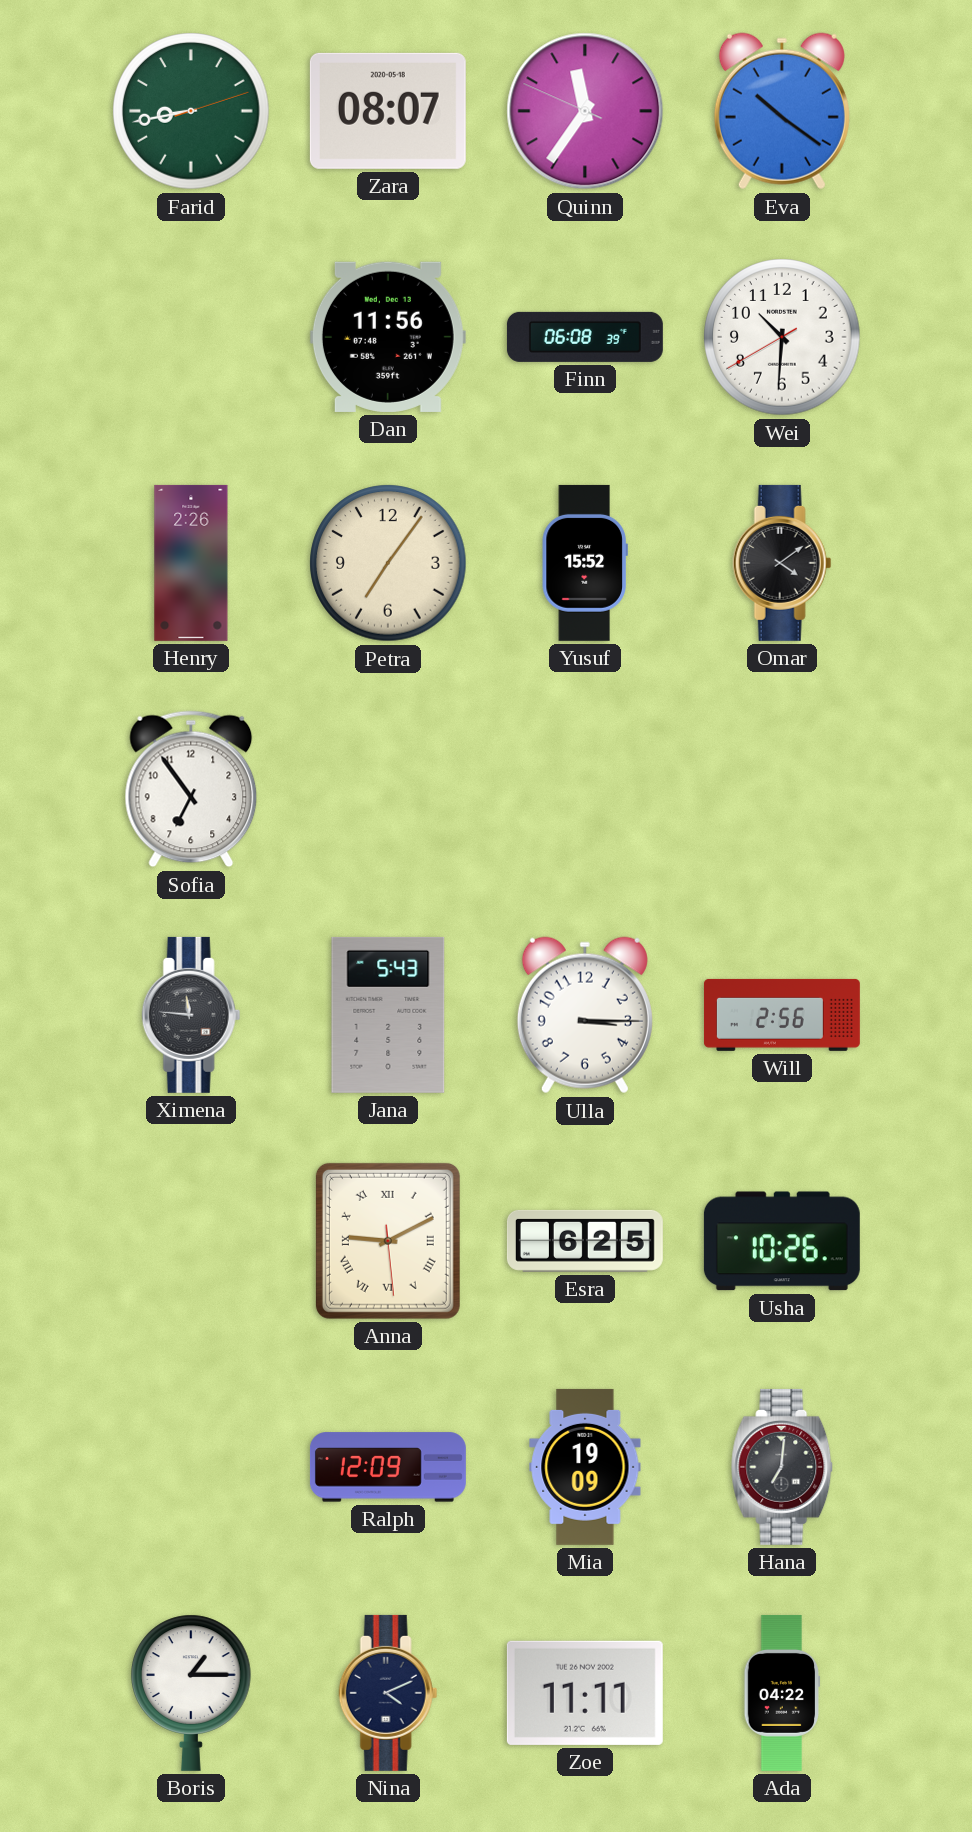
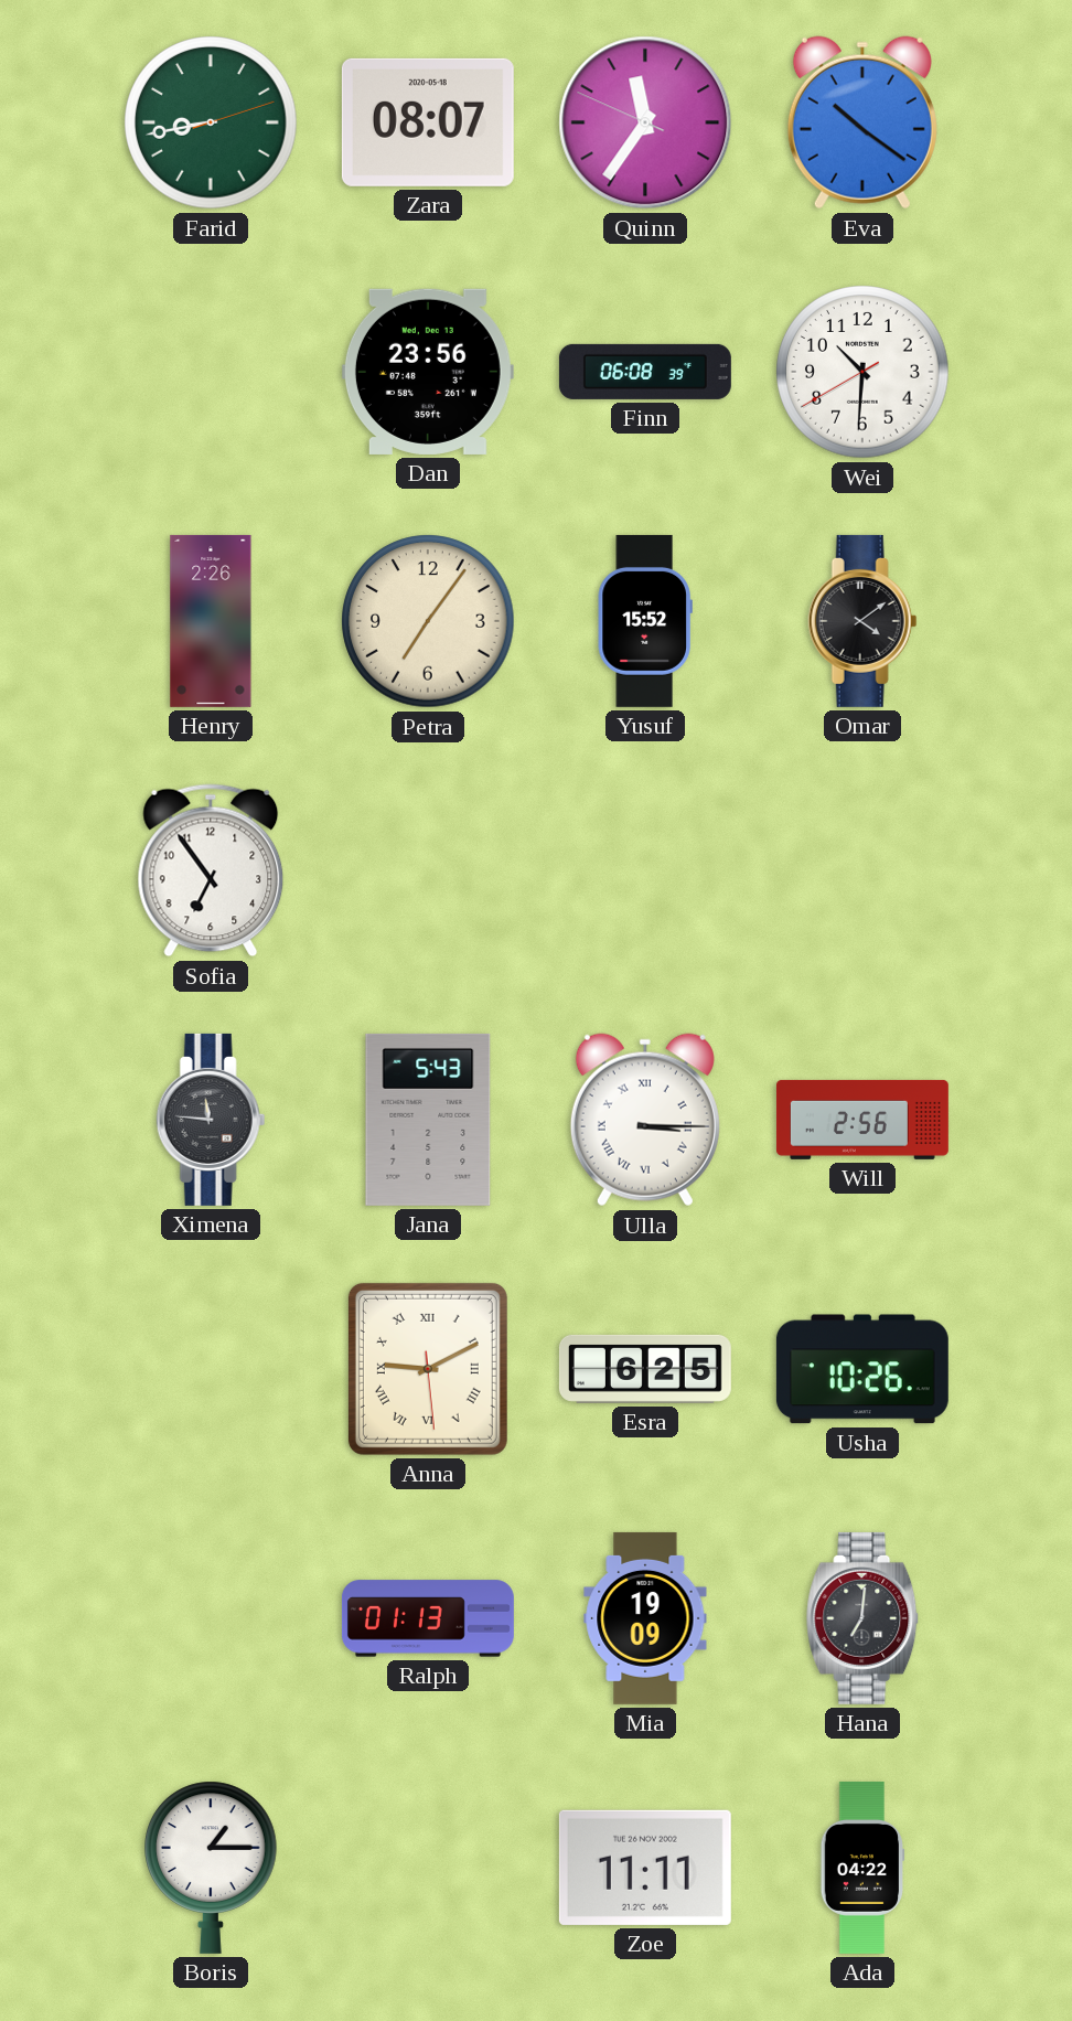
Dan: 11:56 -> 23:56
Ulla numerals: Arabic -> Roman
Ralph: 12:09 -> 01:13
Nina: 4:11 -> none
